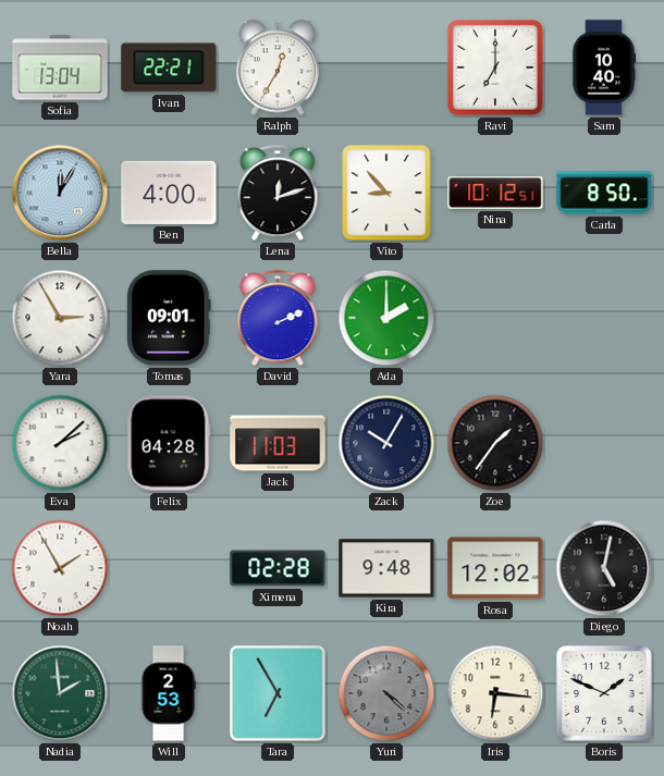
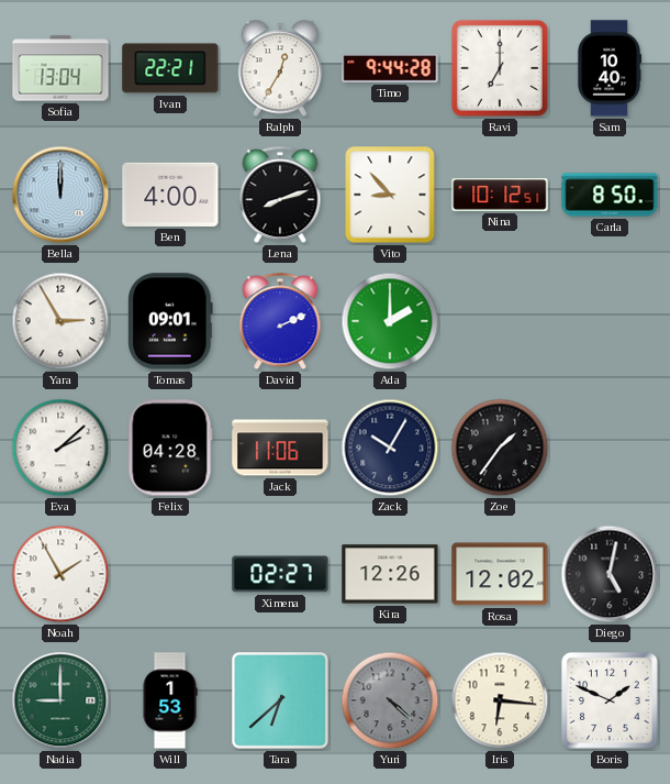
Timo: none -> 9:44
Bella: 12:05 -> 12:00
Lena: 12:12 -> 8:12
Jack: 11:03 -> 11:06
Ximena: 02:28 -> 02:27
Kira: 9:48 -> 12:26
Nadia: 1:59 -> 9:00
Will: 2:53 -> 1:53
Tara: 6:55 -> 6:38
